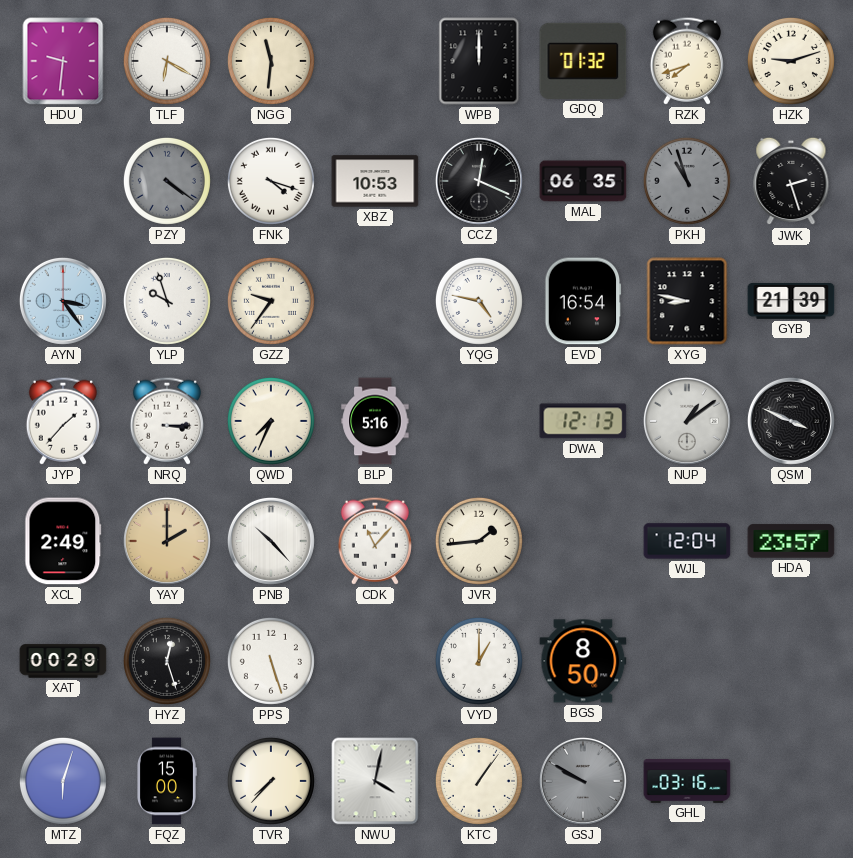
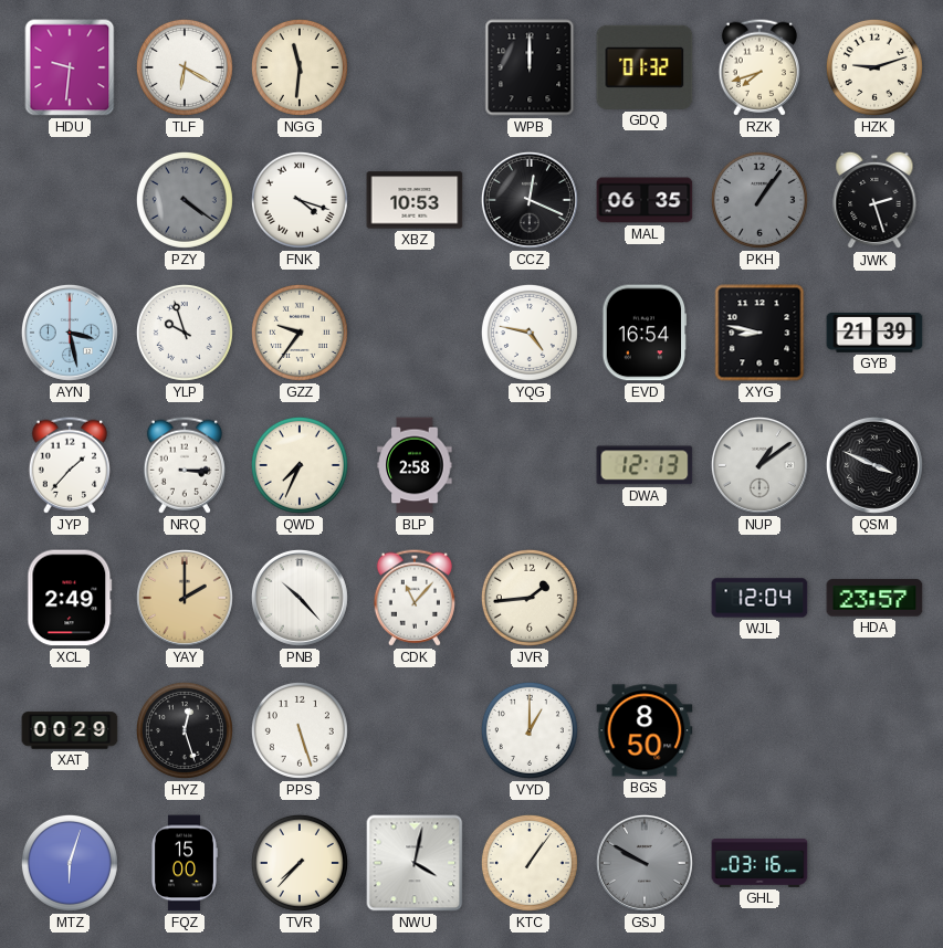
PKH: 10:57 -> 1:06
AYN: 3:24 -> 3:28
BLP: 5:16 -> 2:58
